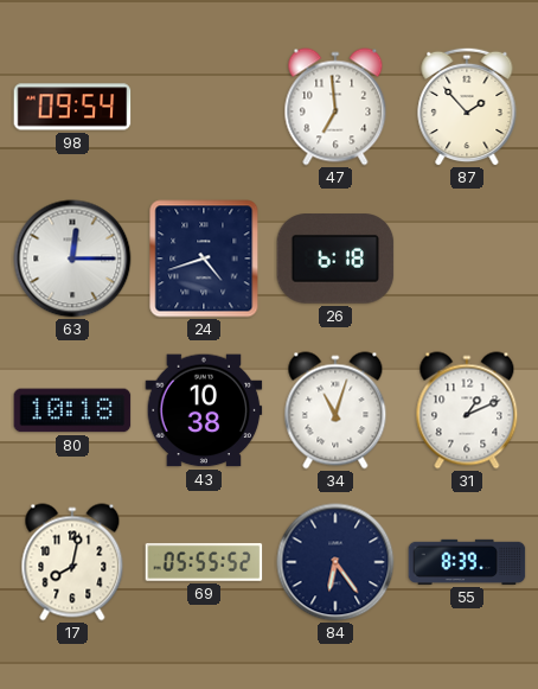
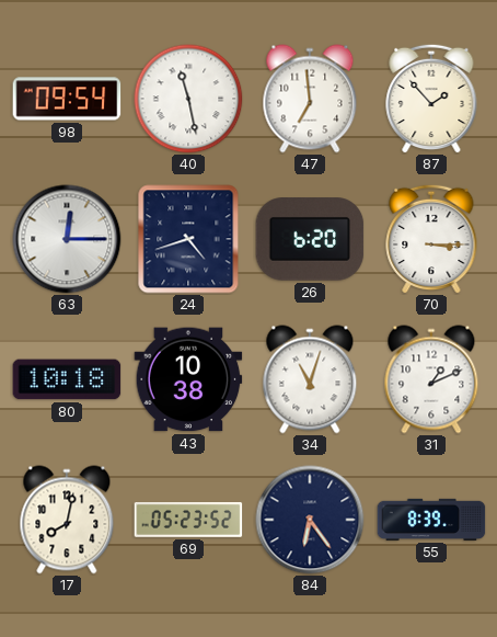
40: none -> 11:28
26: 6:18 -> 6:20
70: none -> 3:15
69: 05:55 -> 05:23
